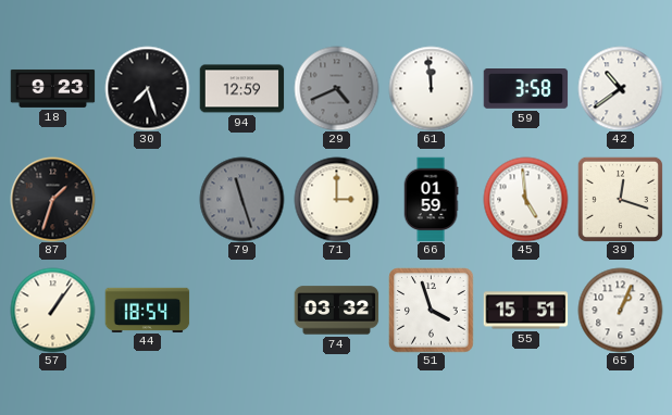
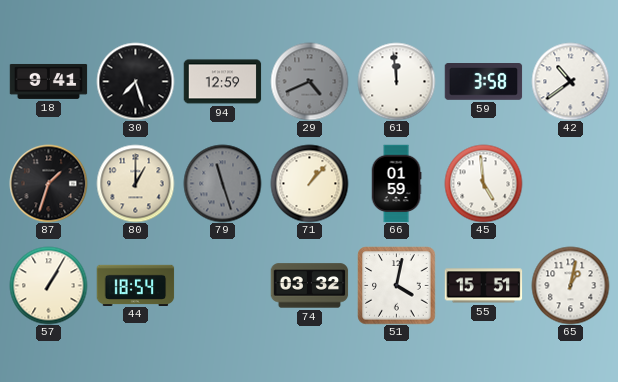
18: 9:23 -> 9:41
80: none -> 1:00
71: 3:00 -> 1:07
39: 12:18 -> none
57: 1:06 -> 1:05
51: 3:57 -> 4:02
65: 1:04 -> 1:02
